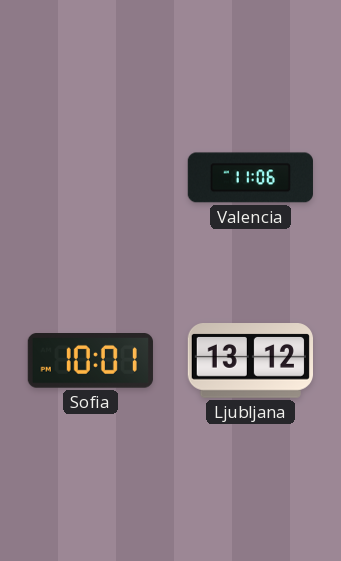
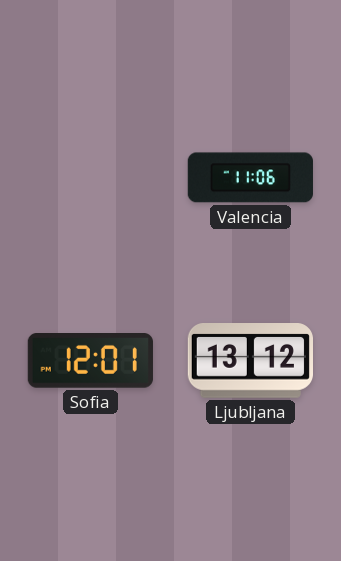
Sofia: 10:01 -> 12:01
